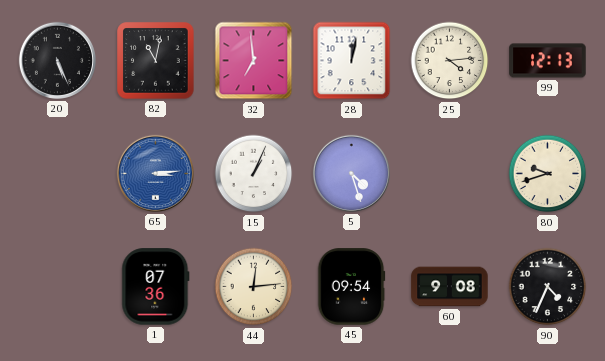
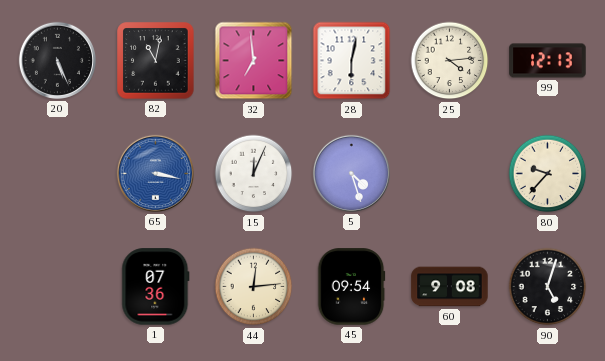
28: 12:02 -> 6:02
65: 3:14 -> 3:17
15: 1:04 -> 12:04
80: 9:42 -> 9:37
90: 4:34 -> 5:03
